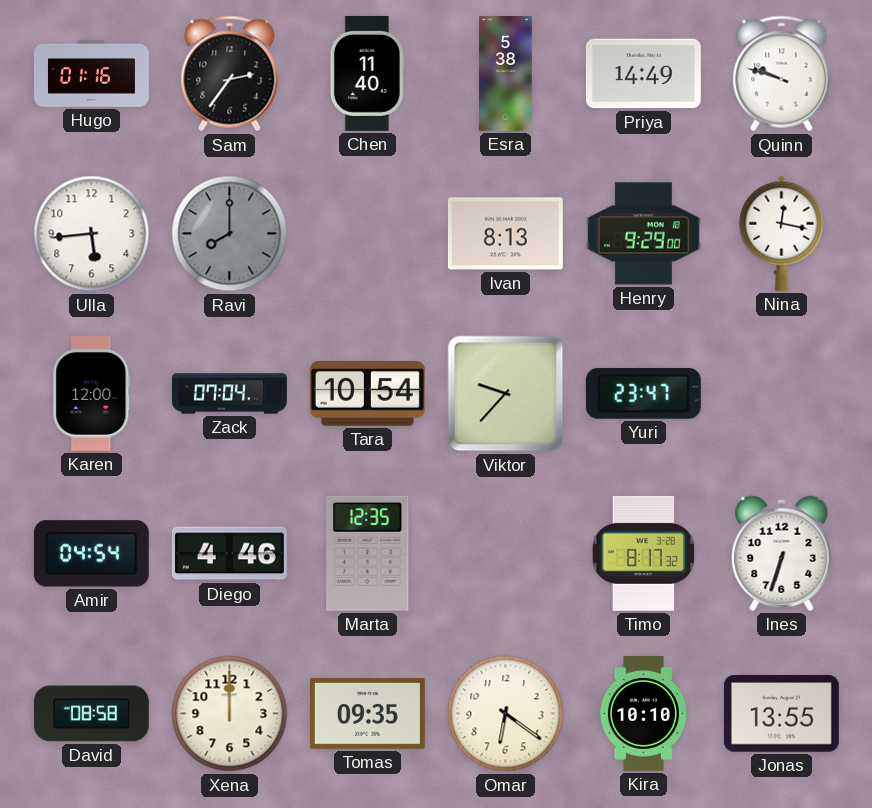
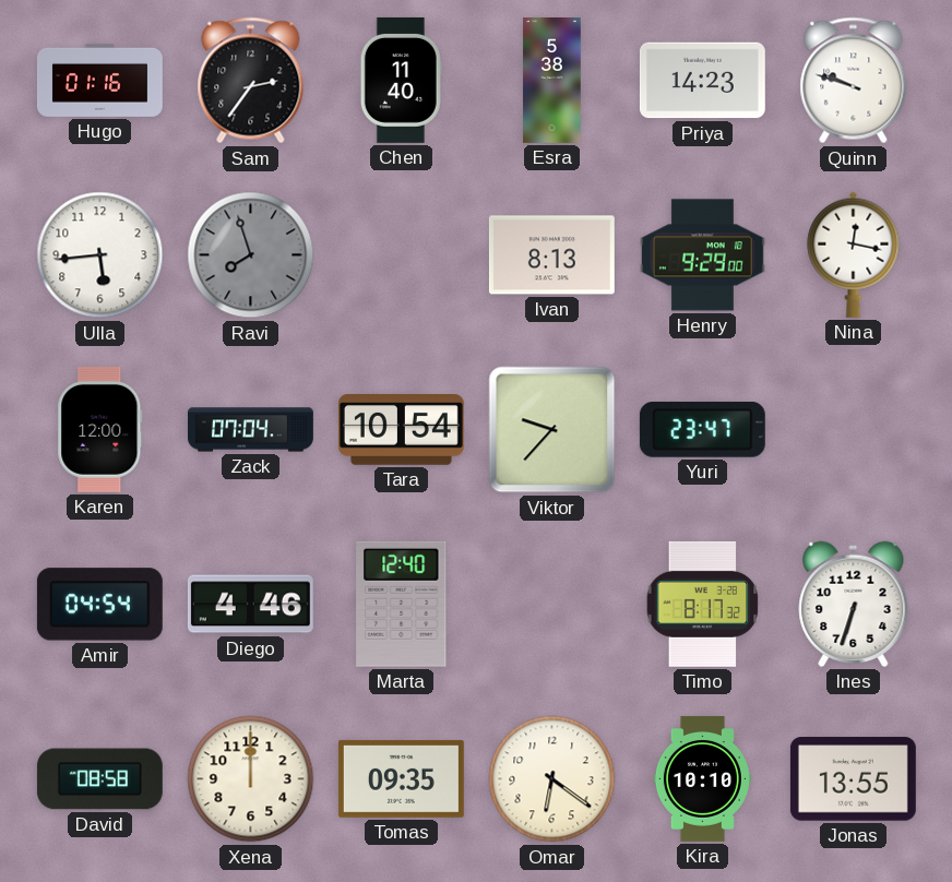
Priya: 14:49 -> 14:23
Ravi: 8:00 -> 7:57
Marta: 12:35 -> 12:40
